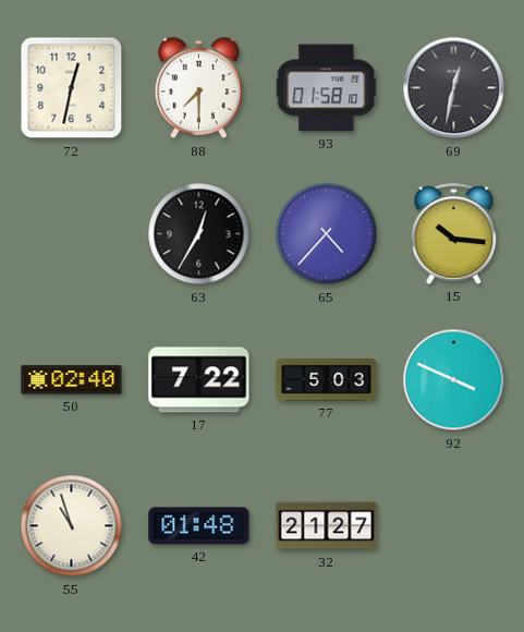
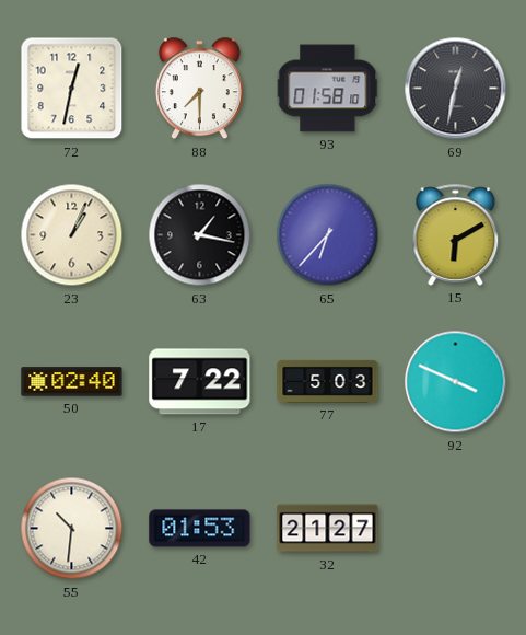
23: none -> 1:04
63: 12:35 -> 1:17
65: 4:37 -> 6:37
15: 10:16 -> 6:10
55: 10:57 -> 10:31
42: 01:48 -> 01:53
